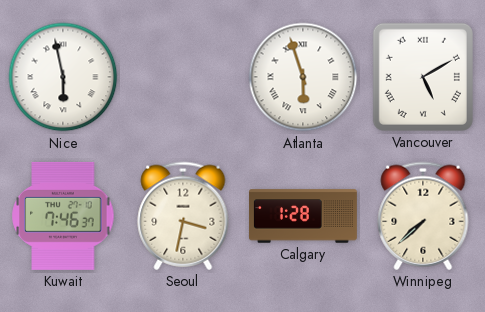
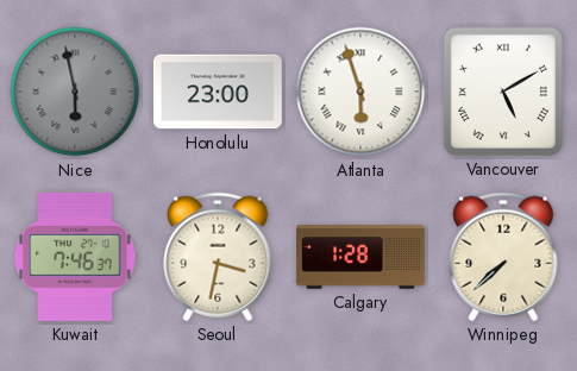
Nice dial: white -> grey
Honolulu: none -> 23:00
